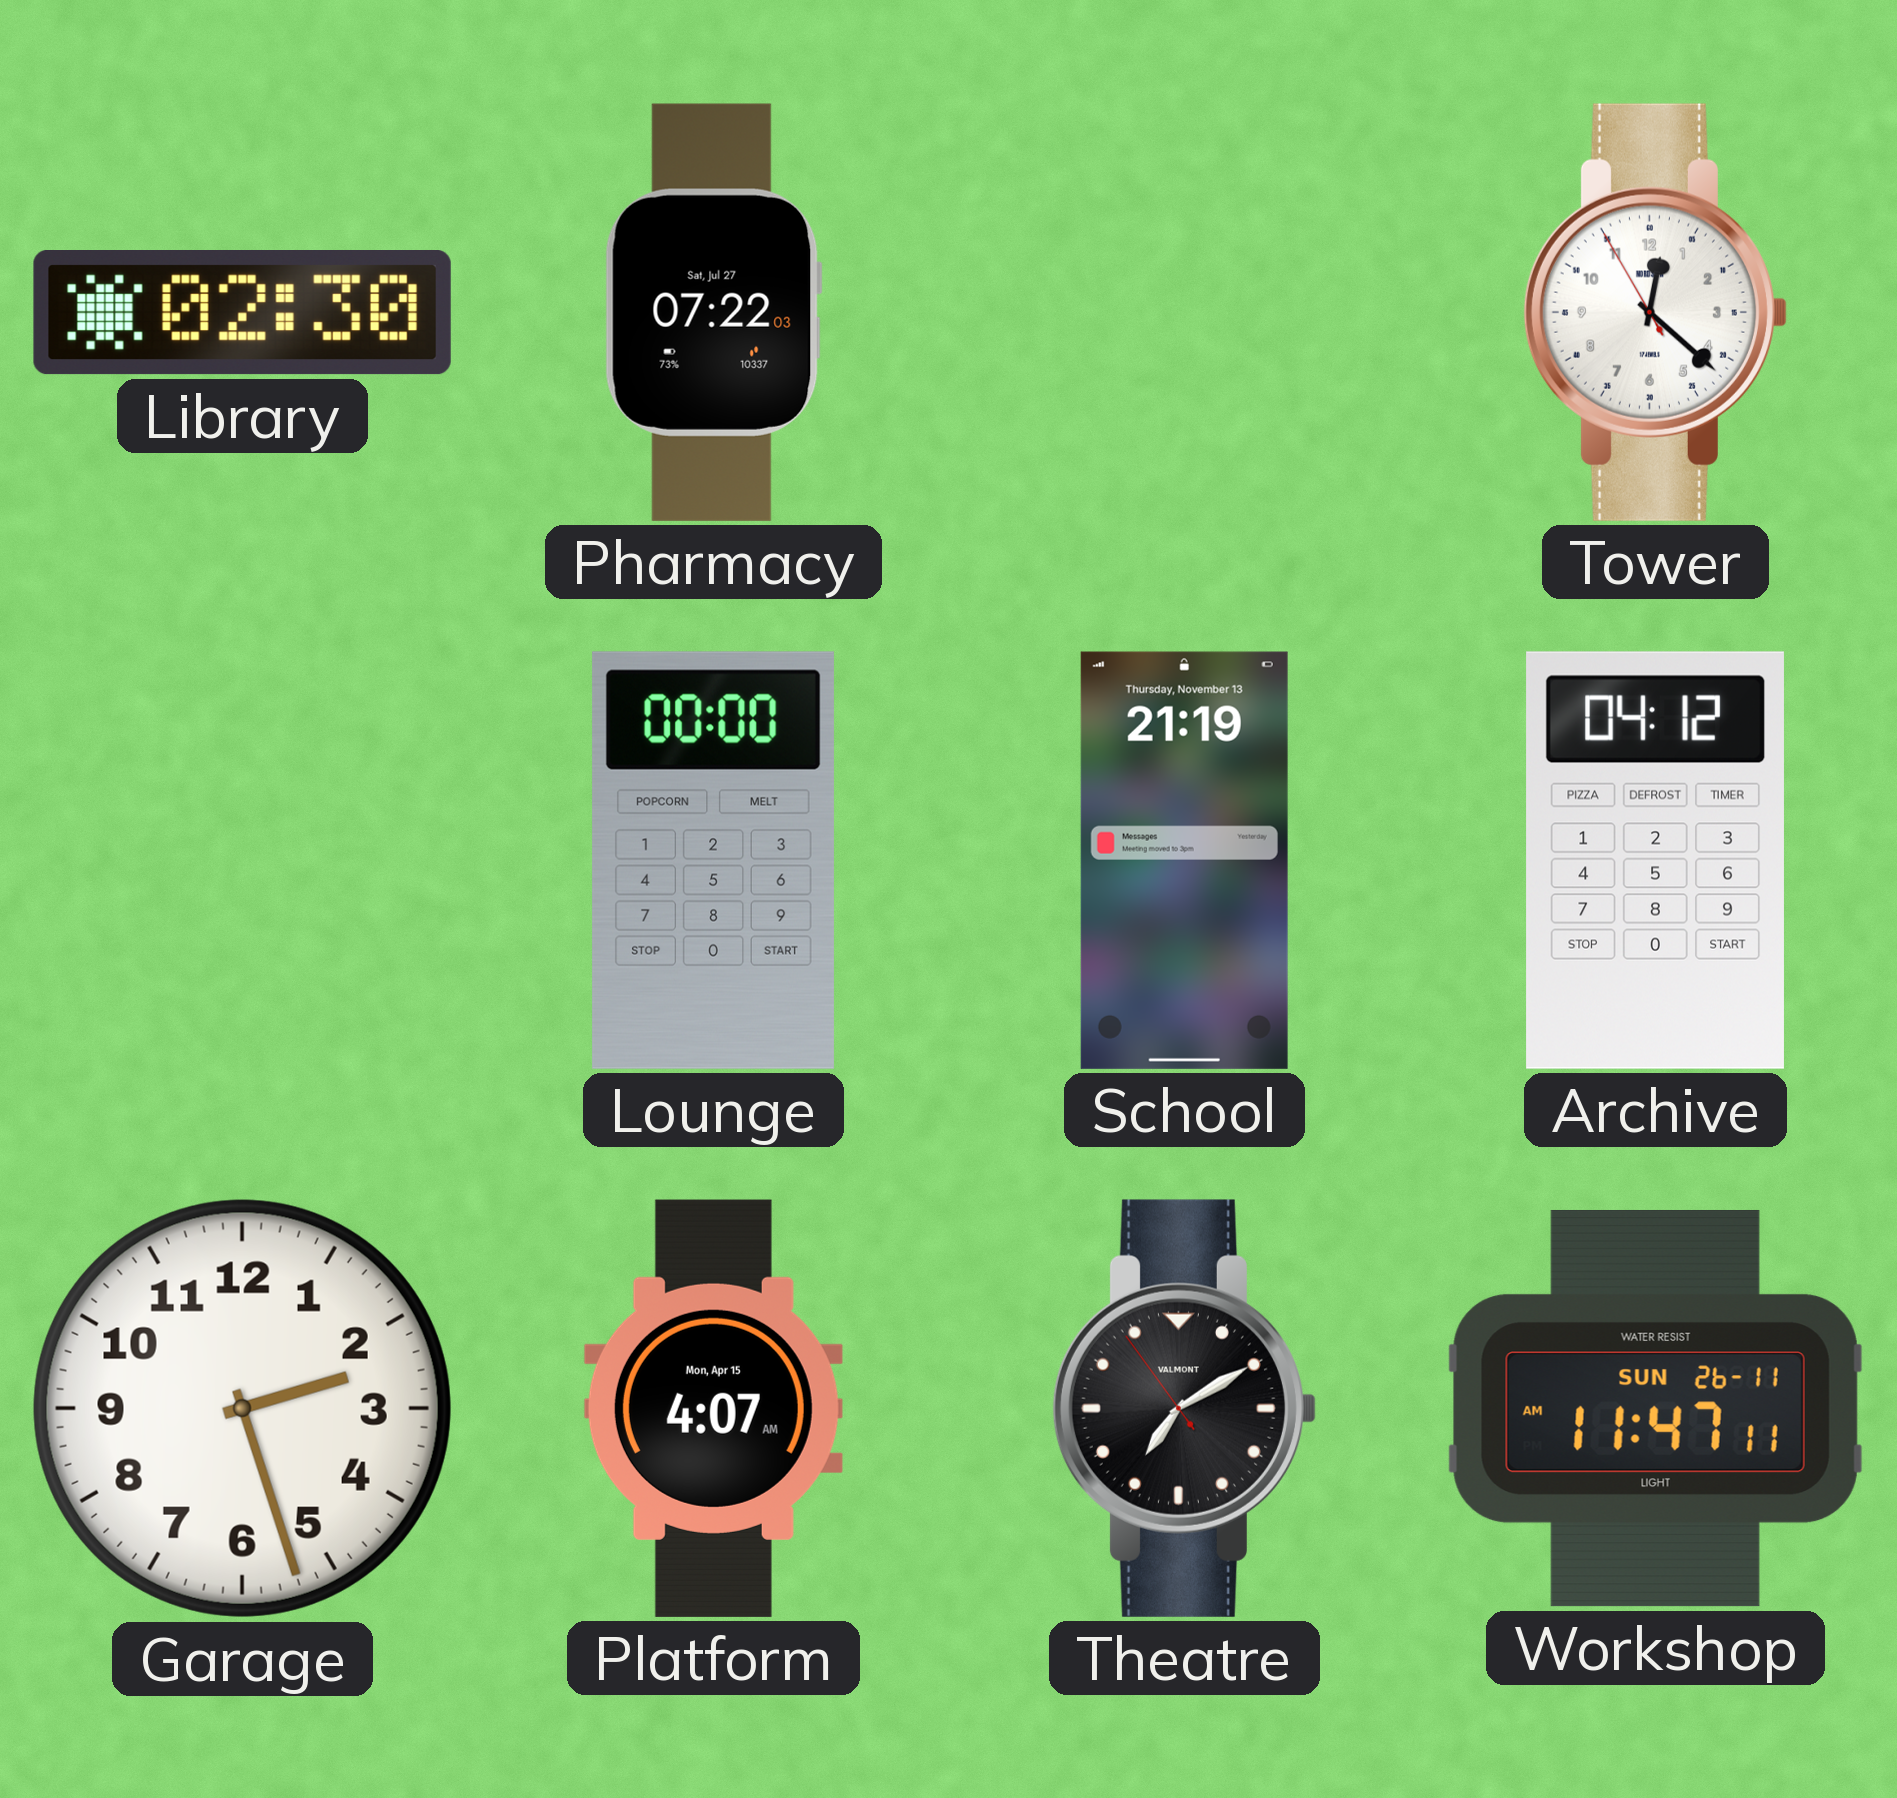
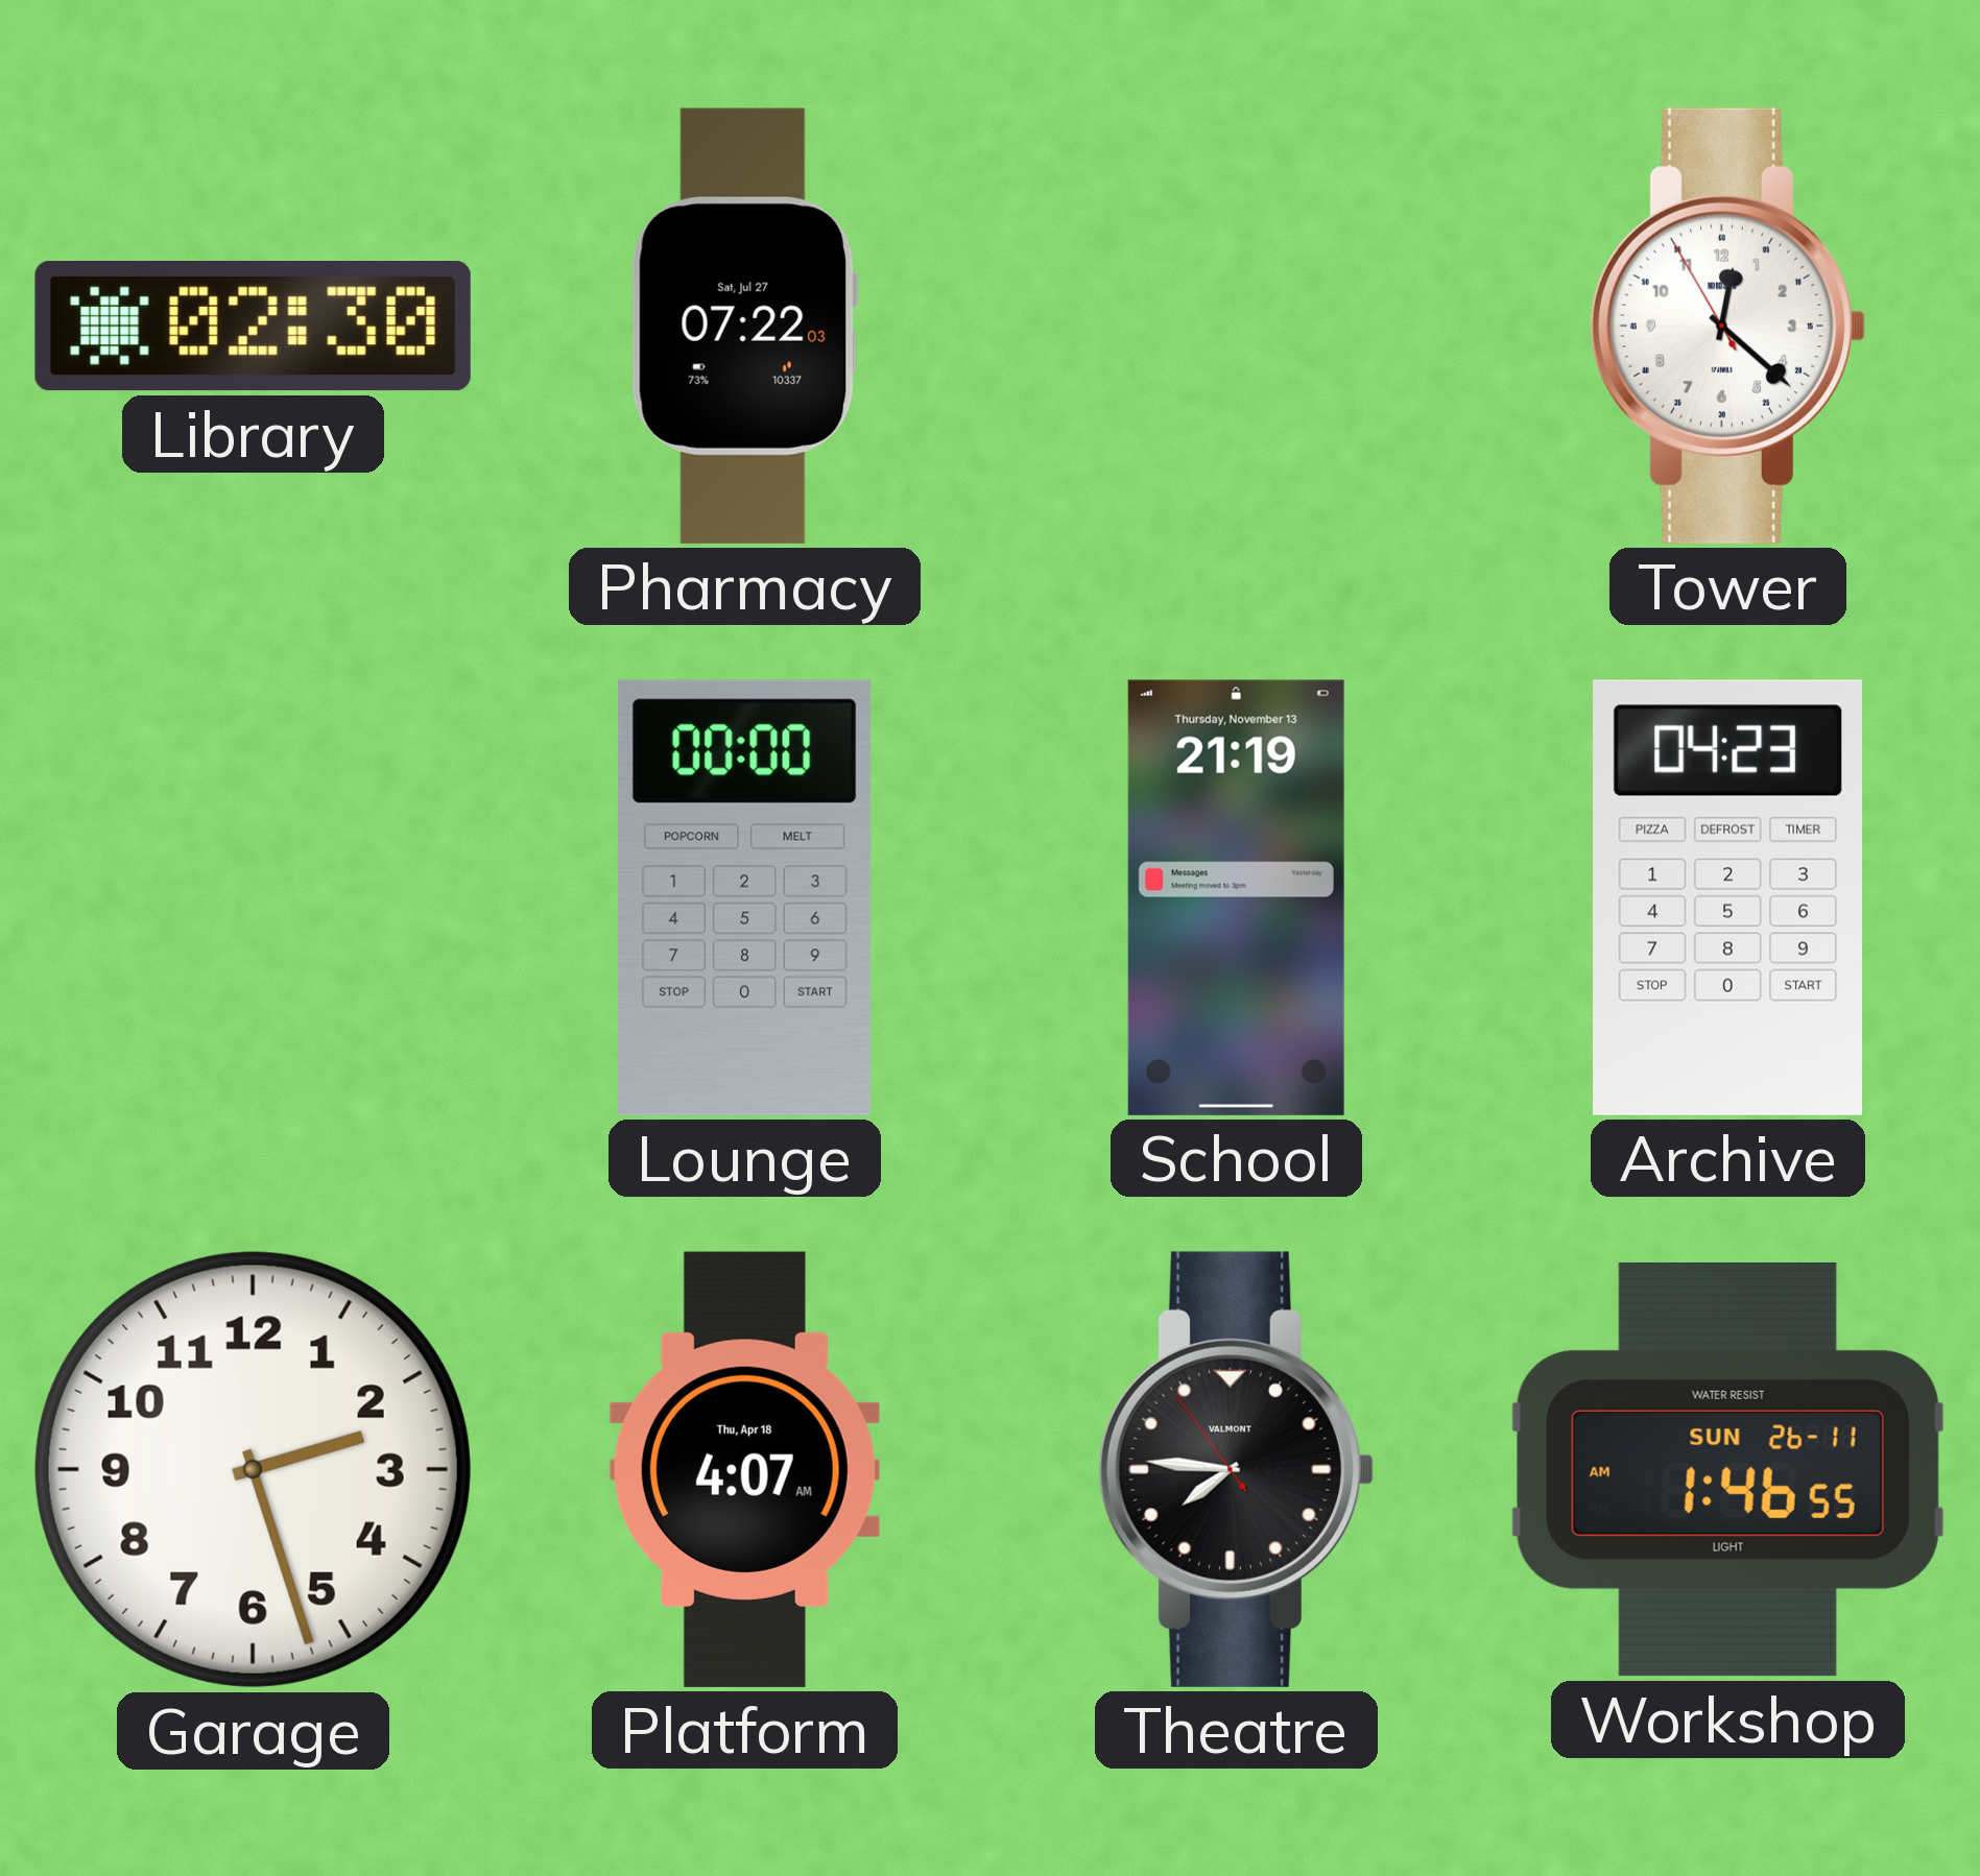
Archive: 04:12 -> 04:23
Platform date: Mon, Apr 15 -> Thu, Apr 18
Theatre: 7:09 -> 7:45
Workshop: 11:47 -> 1:46
